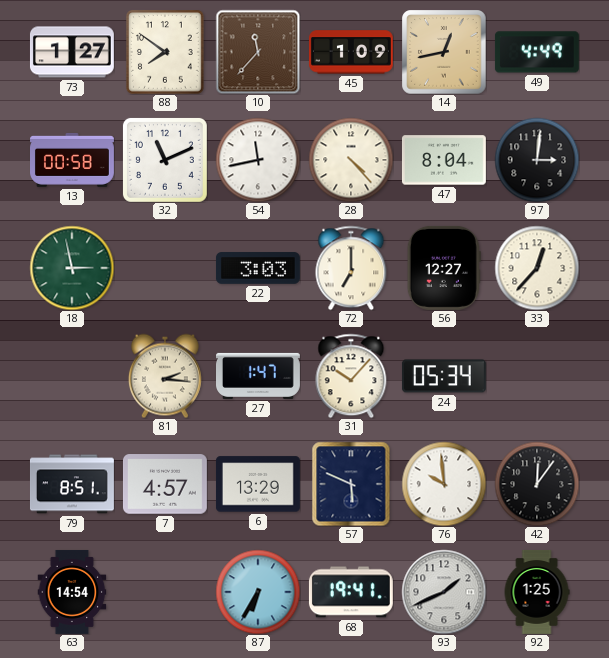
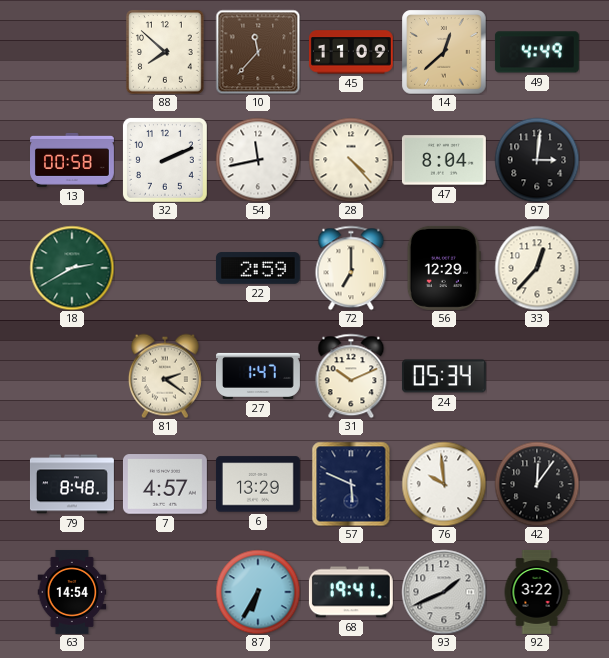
73: 1:27 -> none
88: 7:51 -> 7:52
45: 1:09 -> 11:09
14: 12:43 -> 12:38
32: 11:11 -> 2:11
18: 2:58 -> 2:40
22: 3:03 -> 2:59
56: 12:27 -> 12:29
81: 2:16 -> 2:21
31: 10:07 -> 10:11
79: 8:51 -> 8:48
92: 1:25 -> 3:22
